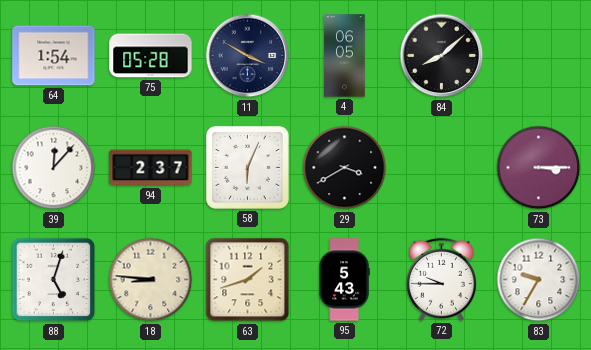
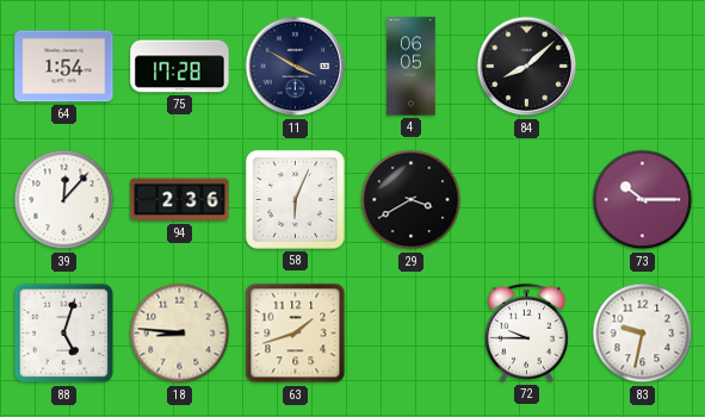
75: 05:28 -> 17:28
94: 2:37 -> 2:36
73: 3:15 -> 10:15
95: 5:43 -> none
83: 9:35 -> 9:32
